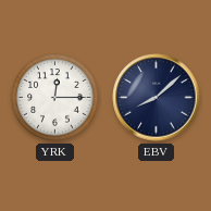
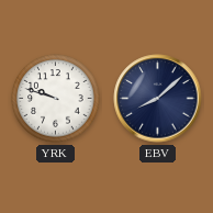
YRK: 12:15 -> 9:48
